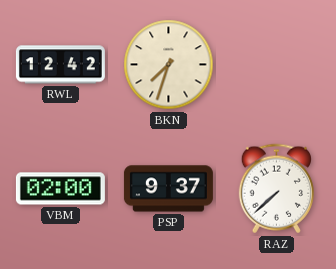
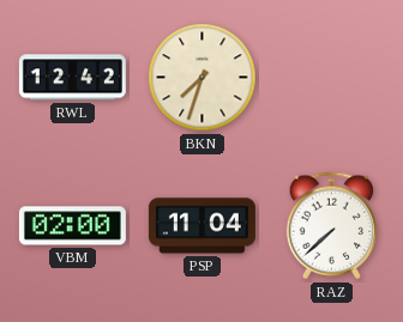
PSP: 9:37 -> 11:04
